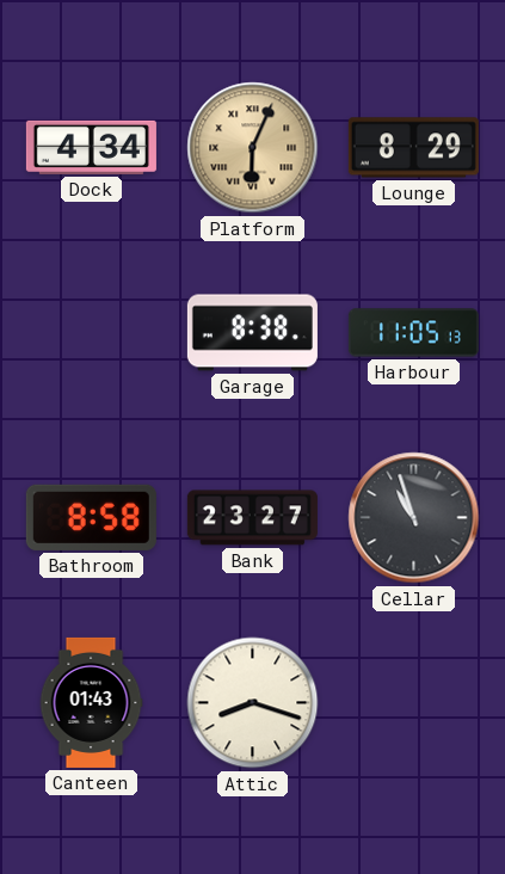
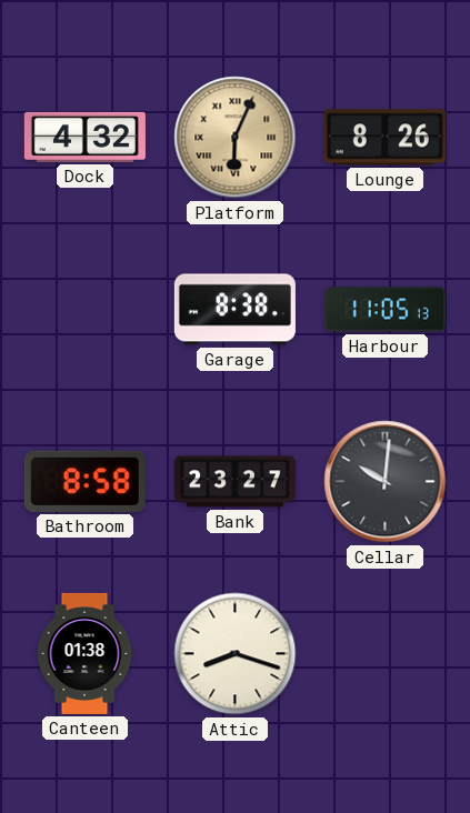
Dock: 4:34 -> 4:32
Lounge: 8:29 -> 8:26
Cellar: 10:57 -> 10:01
Canteen: 01:43 -> 01:38
